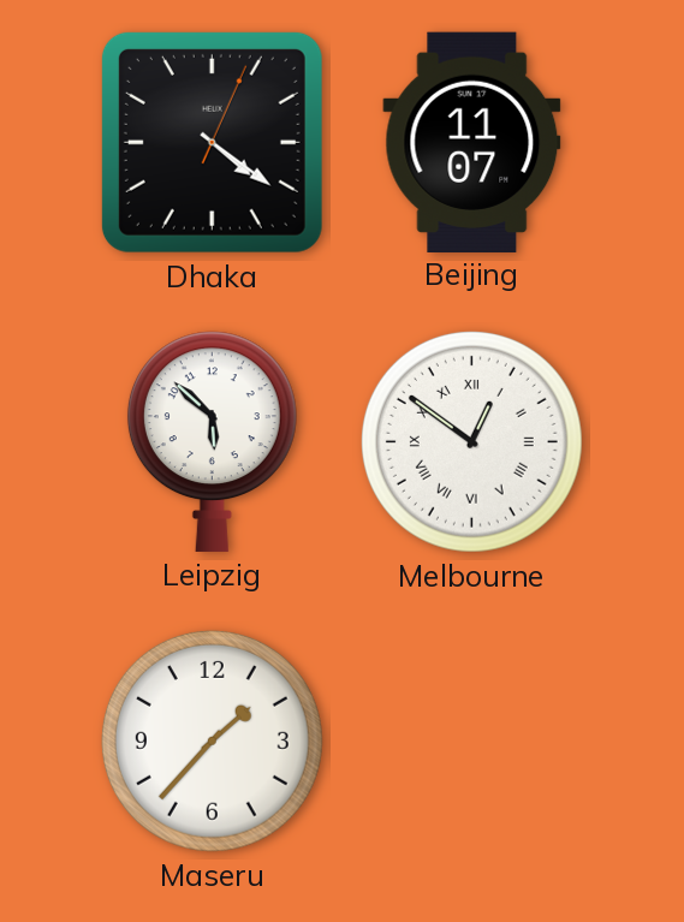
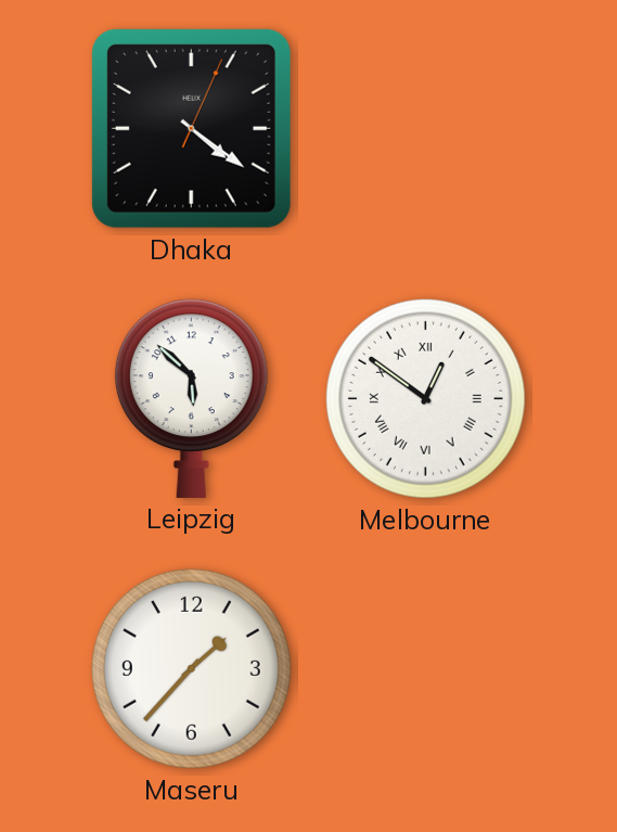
Beijing: 11:07 -> none
